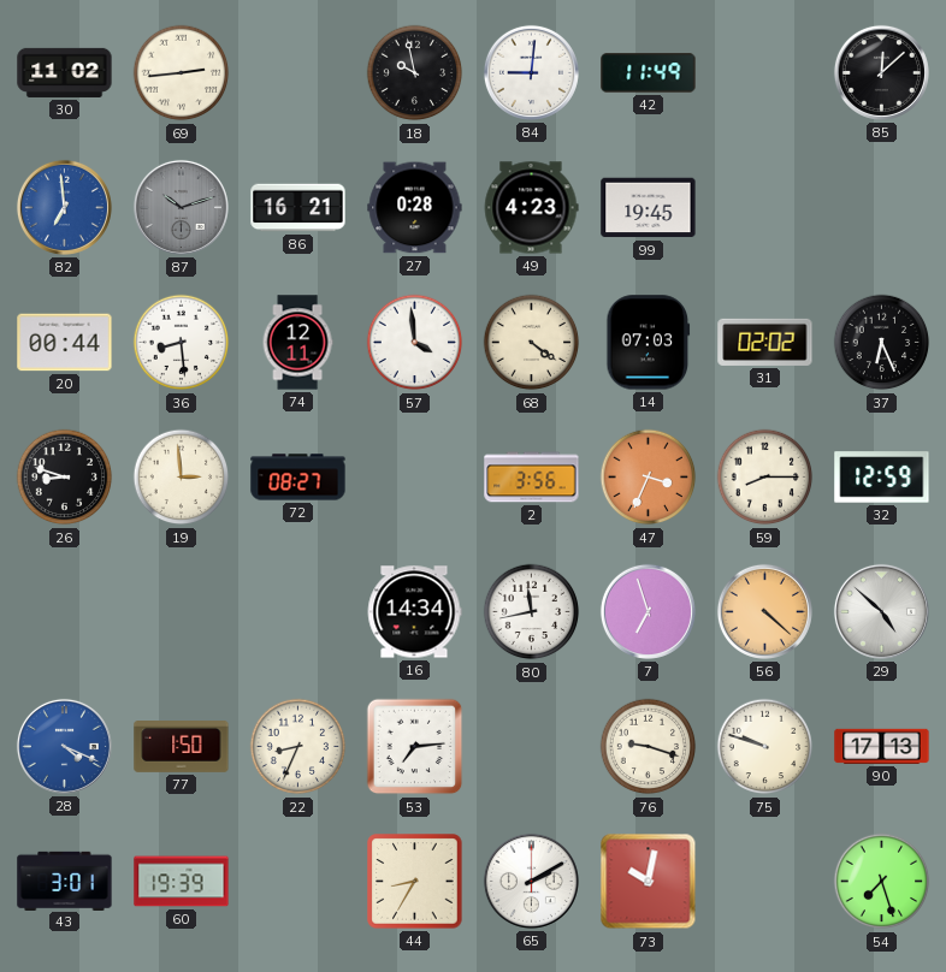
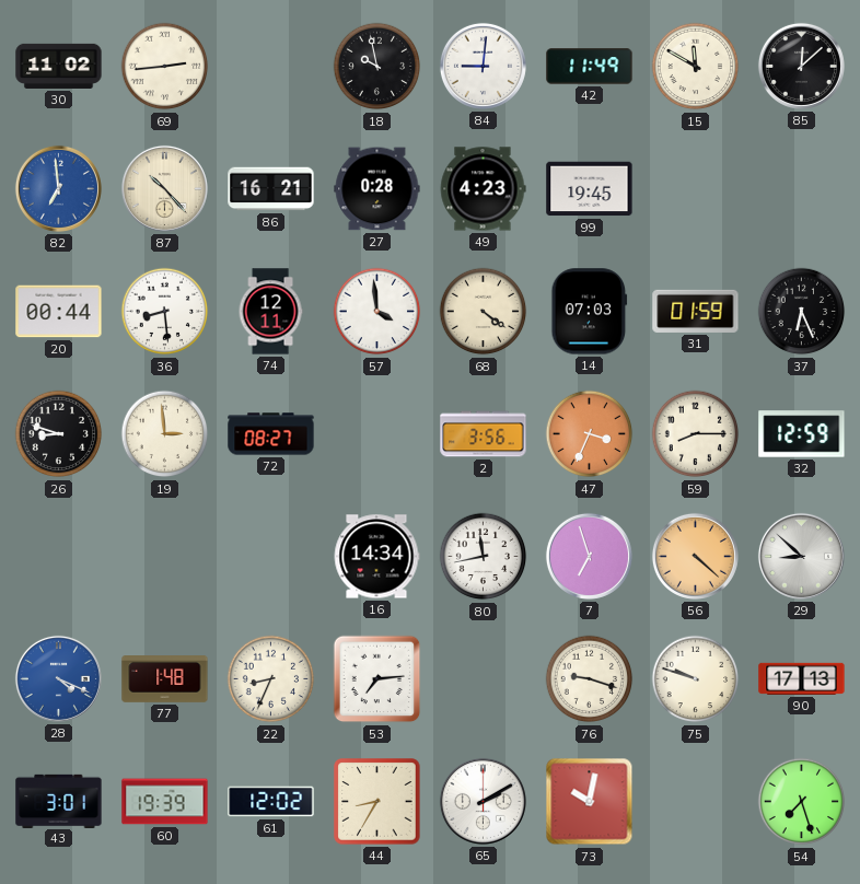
15: none -> 11:50
87: 10:12 -> 10:23
87 dial: grey -> cream
31: 02:02 -> 01:59
29: 4:52 -> 8:52
77: 1:50 -> 1:48
61: none -> 12:02
